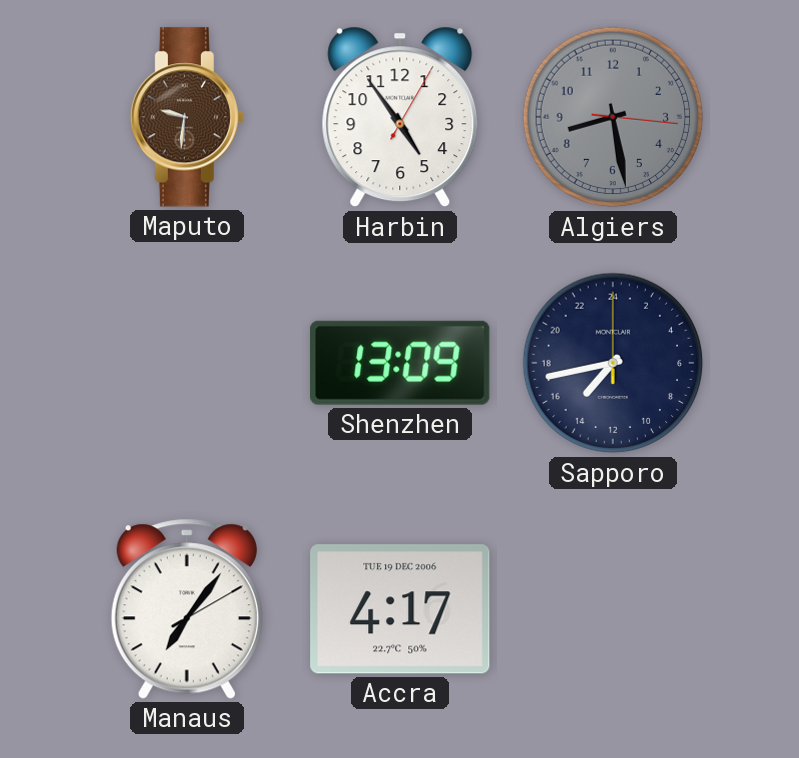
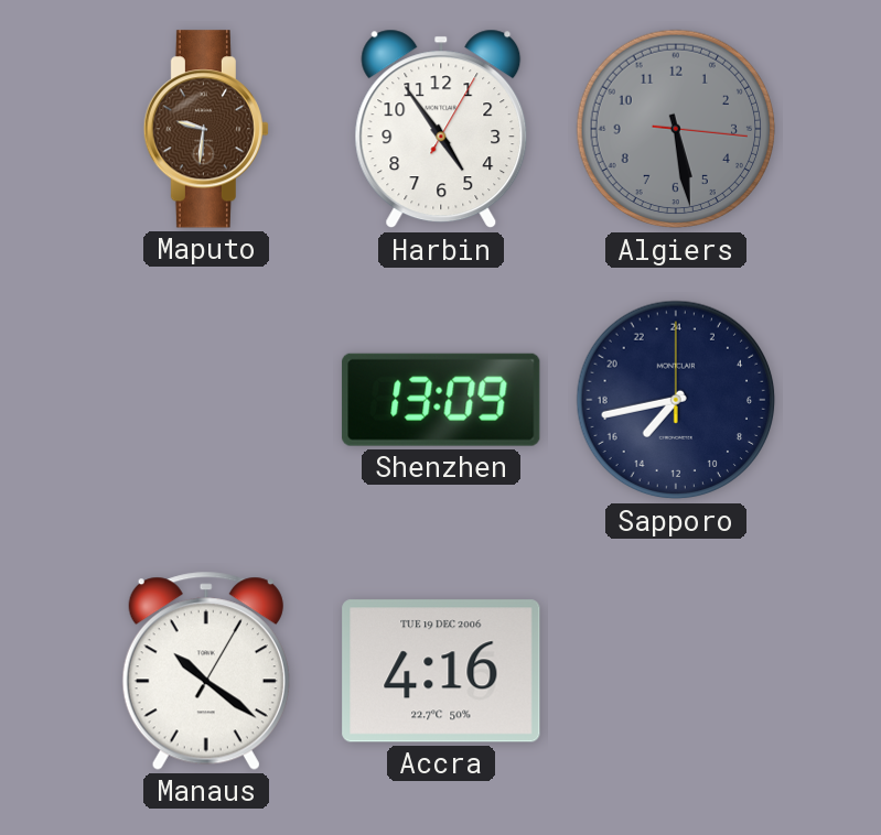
Algiers: 8:28 -> 5:28
Manaus: 7:06 -> 10:21
Accra: 4:17 -> 4:16
